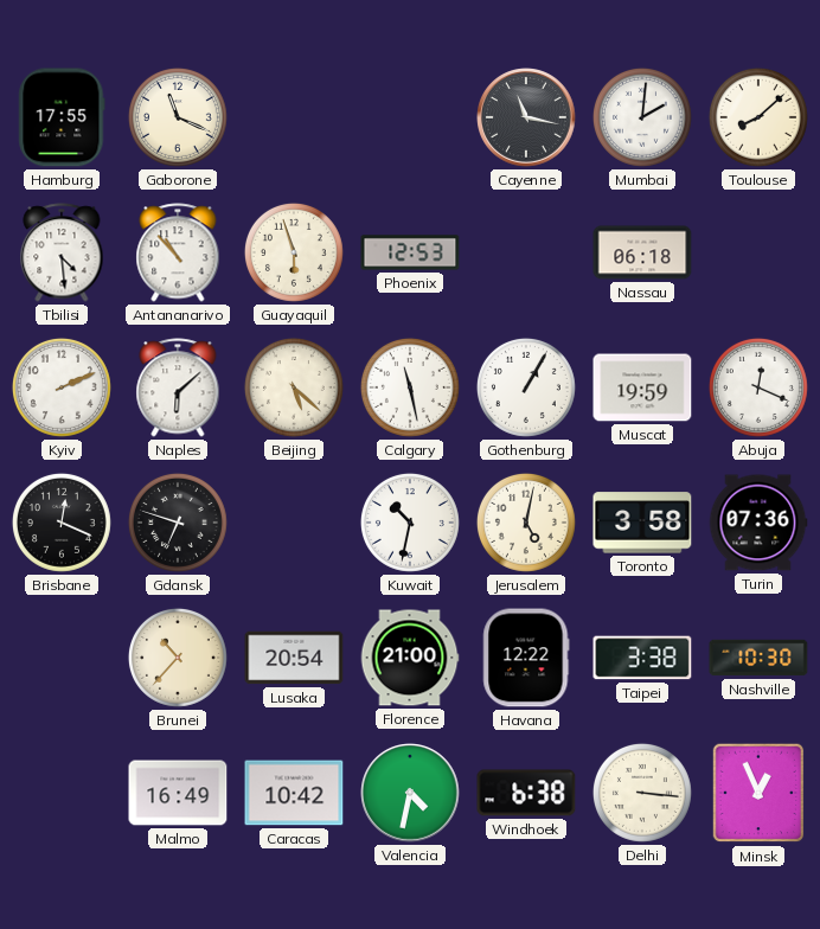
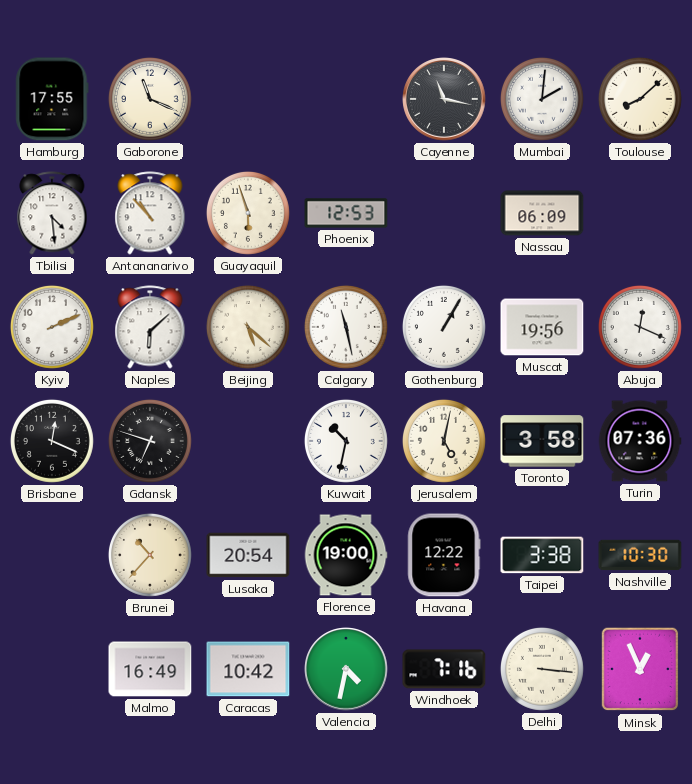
Nassau: 06:18 -> 06:09
Muscat: 19:59 -> 19:56
Florence: 21:00 -> 19:00
Windhoek: 6:38 -> 7:16
